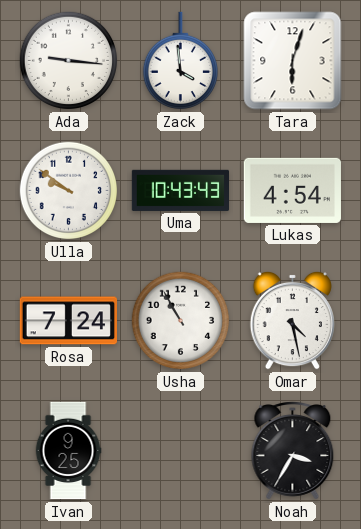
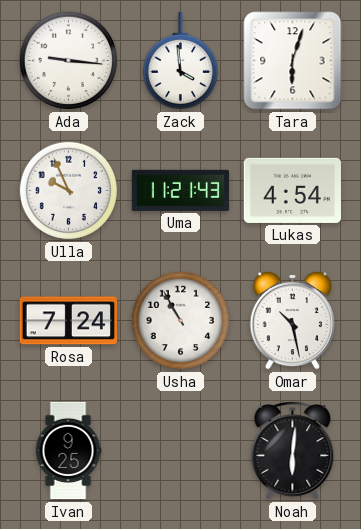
Ulla: 9:51 -> 9:56
Uma: 10:43 -> 11:21
Omar: 4:28 -> 10:28
Noah: 3:35 -> 6:01
